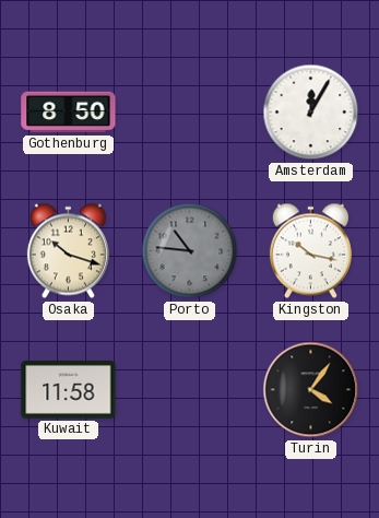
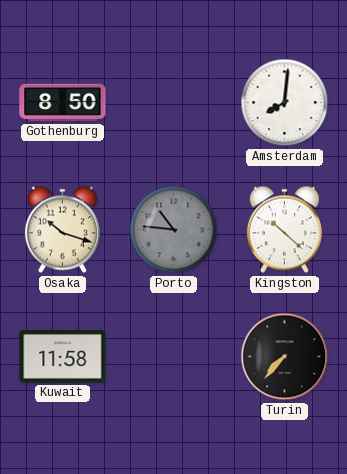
Amsterdam: 12:05 -> 8:01
Kingston: 10:17 -> 10:22
Turin: 4:06 -> 7:37
